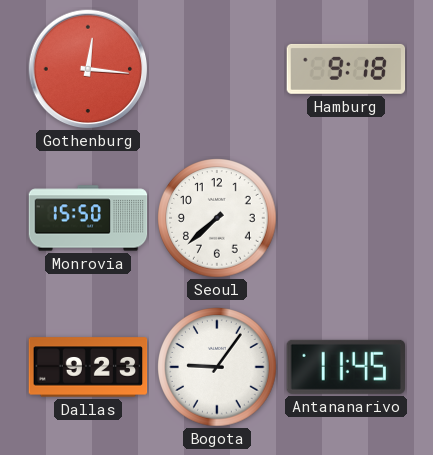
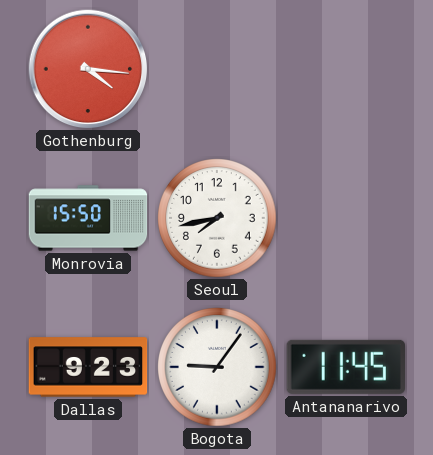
Gothenburg: 12:16 -> 4:16
Hamburg: 9:18 -> none
Seoul: 7:38 -> 7:43
